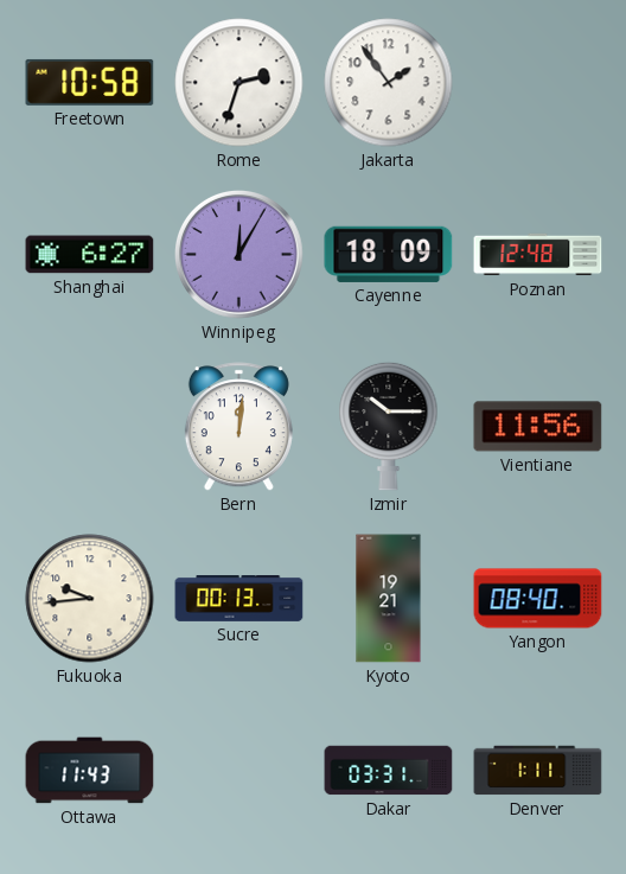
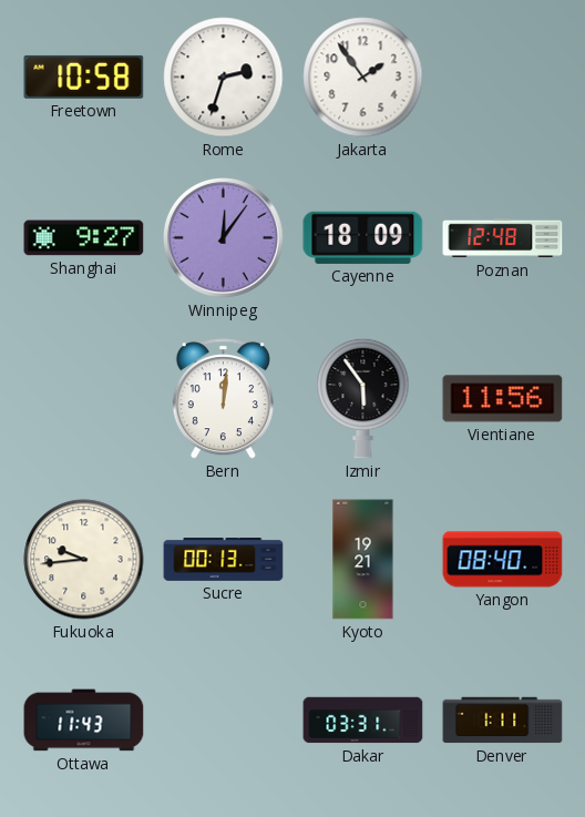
Shanghai: 6:27 -> 9:27
Winnipeg: 12:05 -> 12:06
Izmir: 10:15 -> 5:54
